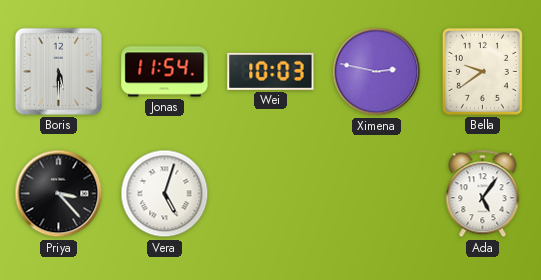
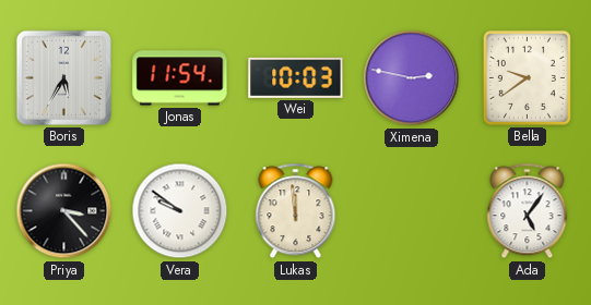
Boris: 5:30 -> 5:35
Vera: 5:03 -> 9:51
Lukas: none -> 11:59
